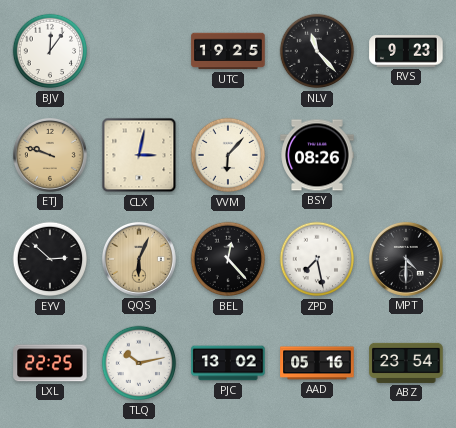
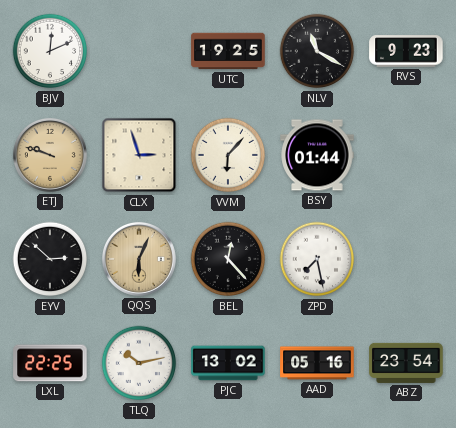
BJV: 12:06 -> 12:11
NLV: 11:23 -> 11:20
CLX: 3:02 -> 2:57
BSY: 08:26 -> 01:44
MPT: 4:30 -> none
